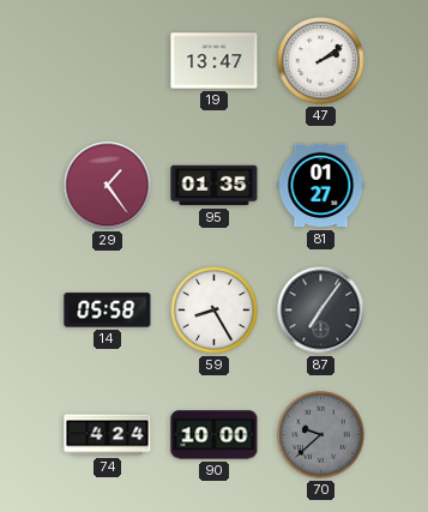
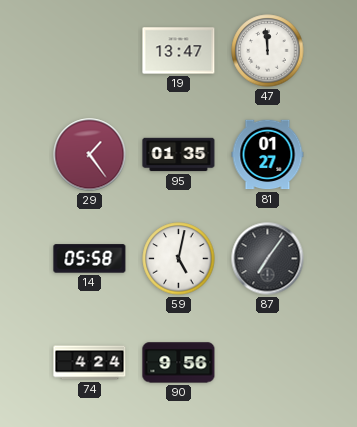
47: 2:09 -> 11:59
59: 8:25 -> 5:02
90: 10:00 -> 9:56
70: 9:38 -> none
